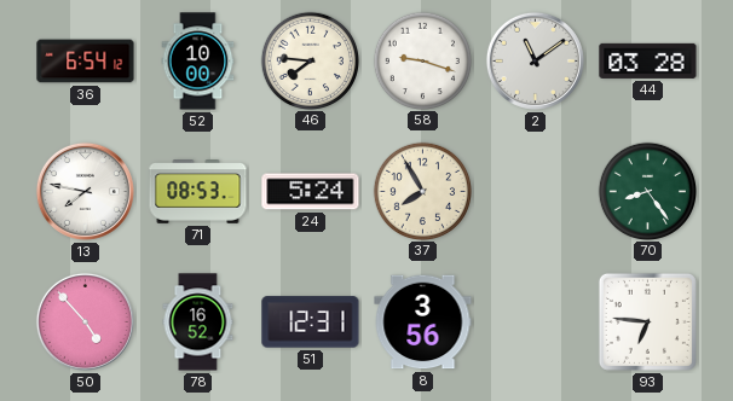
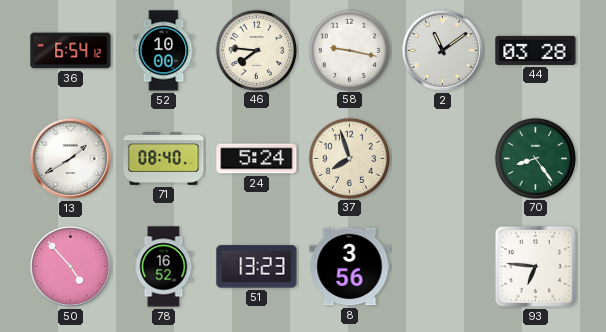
58: 9:18 -> 9:17
13: 7:47 -> 1:40
71: 08:53 -> 08:40
37: 7:55 -> 7:57
51: 12:31 -> 13:23
